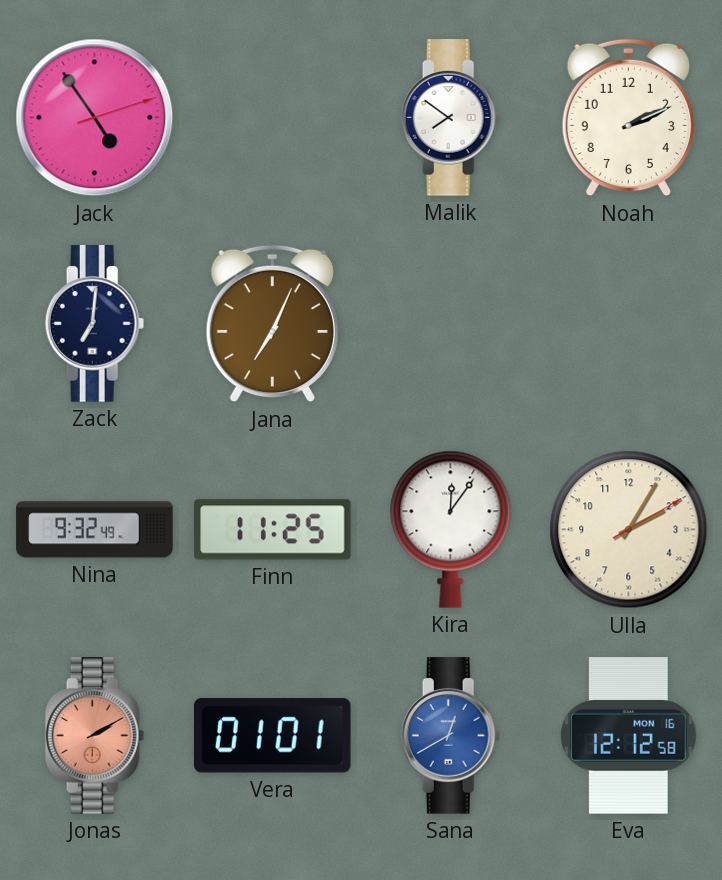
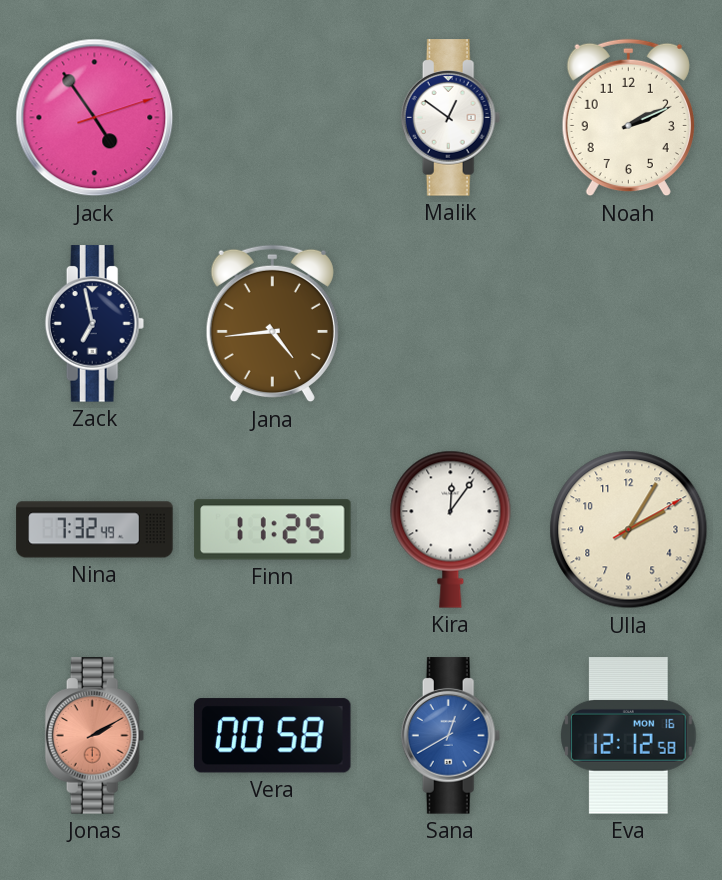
Malik: 7:51 -> 12:51
Zack: 7:01 -> 6:58
Jana: 7:04 -> 4:44
Nina: 9:32 -> 7:32
Vera: 01:01 -> 00:58
